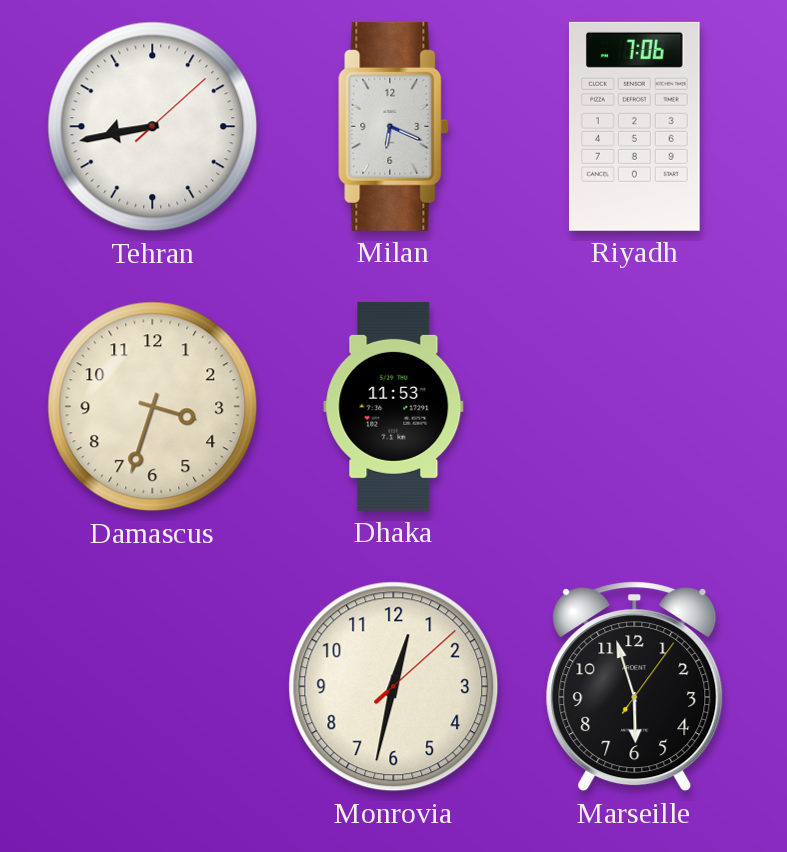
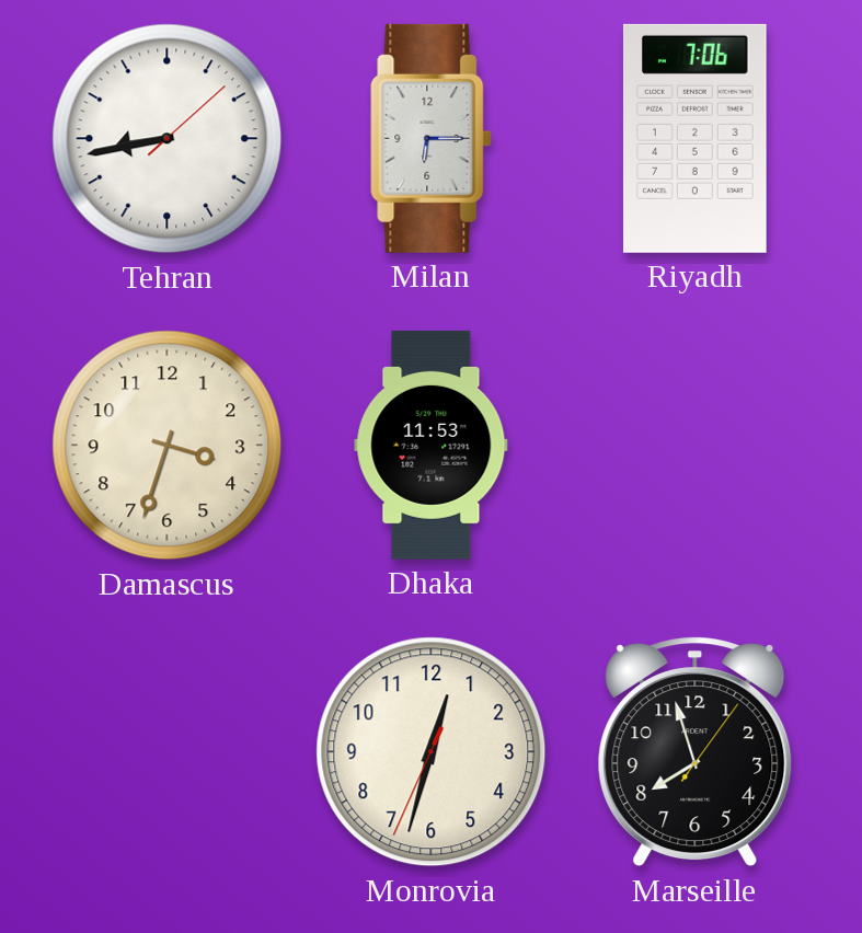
Milan: 6:19 -> 6:15
Monrovia: 12:32:08 -> 12:32:34
Marseille: 5:57 -> 7:57
